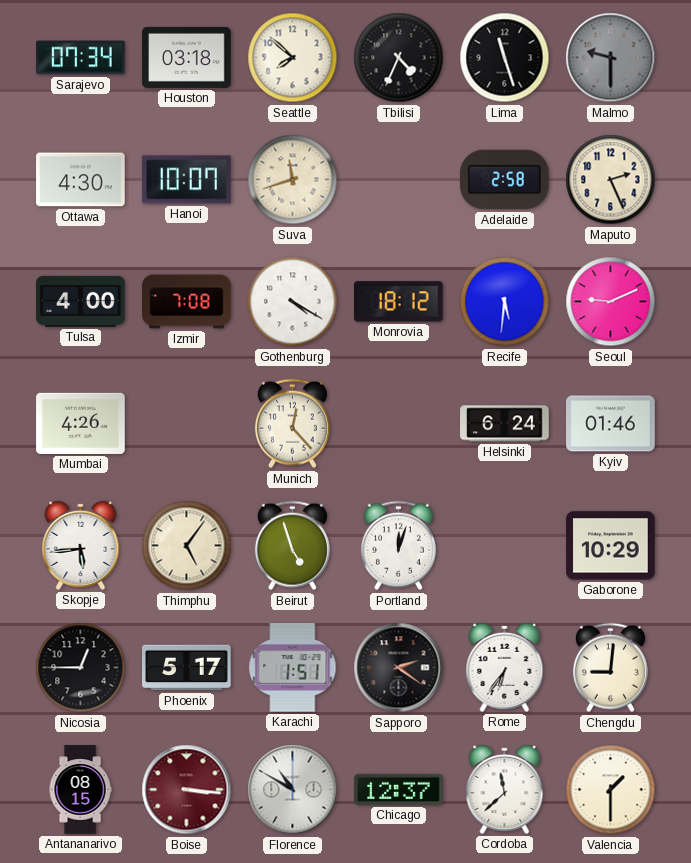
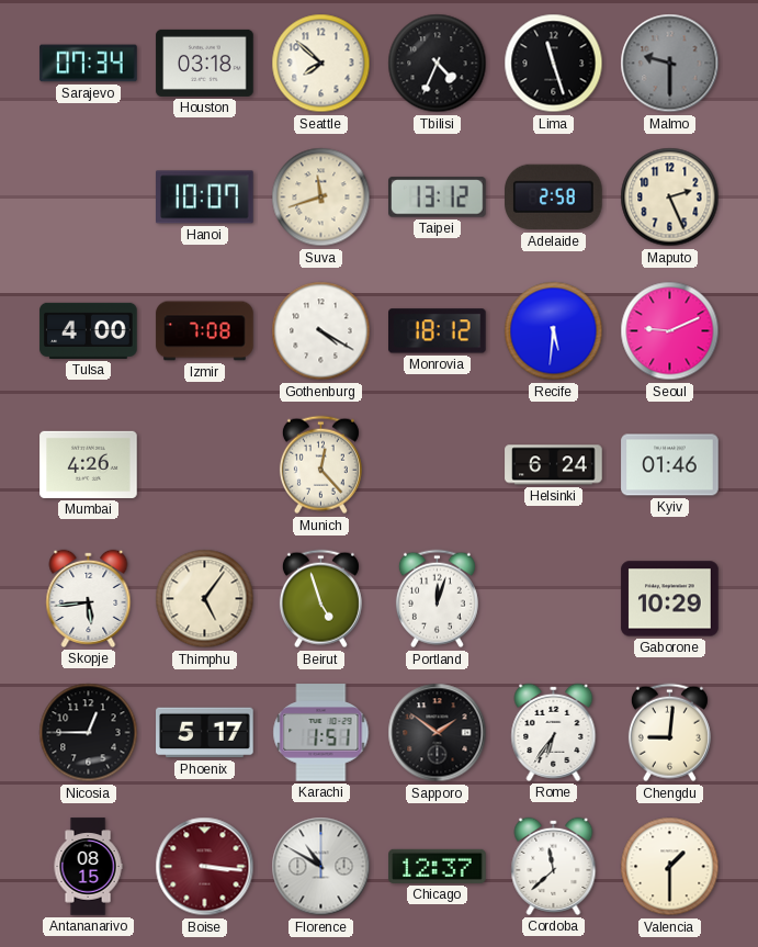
Ottawa: 4:30 -> none
Taipei: none -> 13:12
Sapporo: 2:21 -> 1:51
